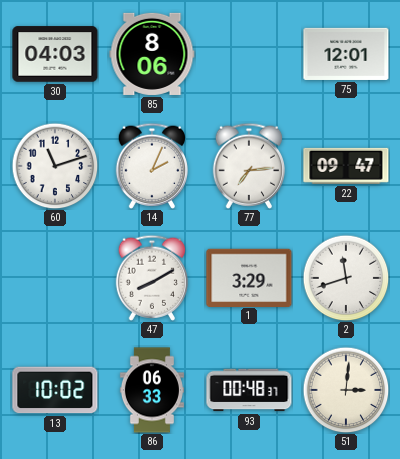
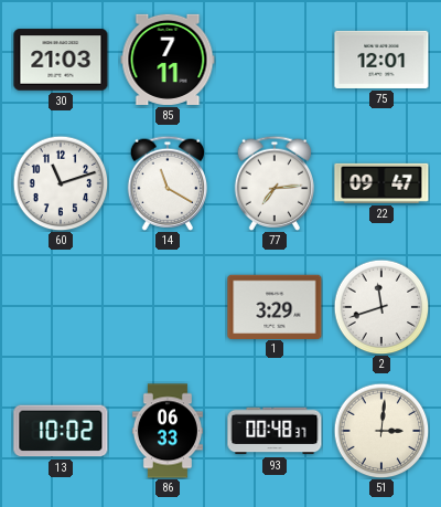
30: 04:03 -> 21:03
85: 8:06 -> 7:11
14: 2:04 -> 11:20
47: 8:10 -> none
